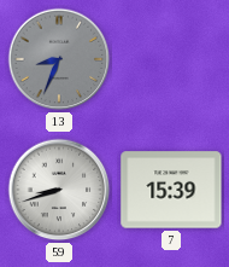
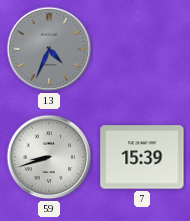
13: 8:34 -> 4:34
